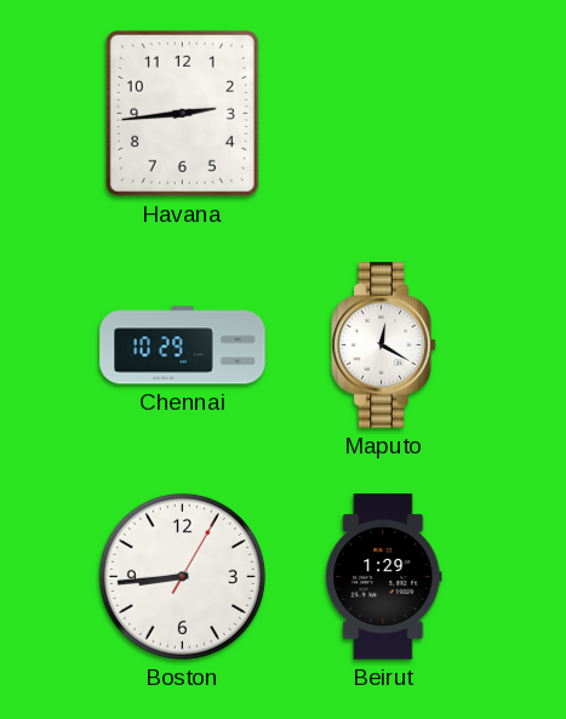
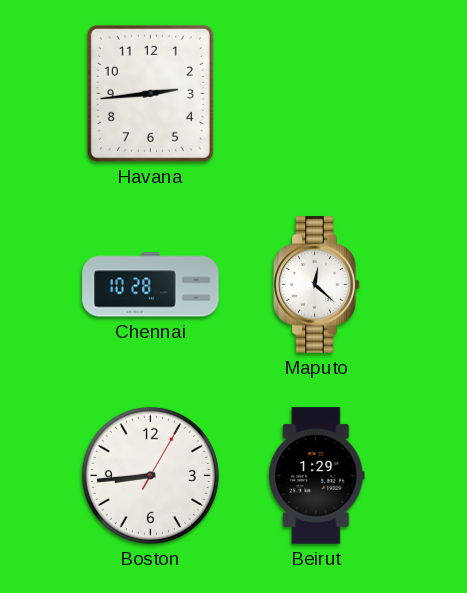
Chennai: 10:29 -> 10:28
Maputo: 12:20 -> 12:22
